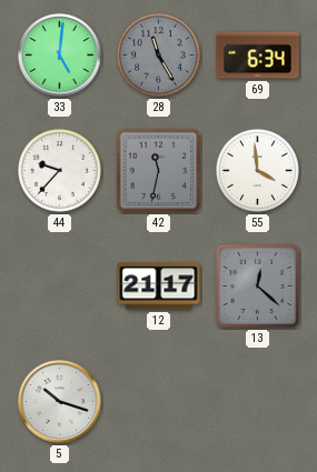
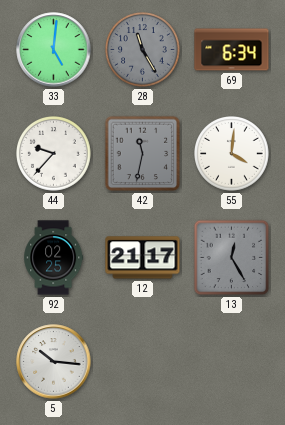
55: 3:59 -> 4:01
92: none -> 02:25
13: 12:22 -> 12:25
5: 10:18 -> 10:16
